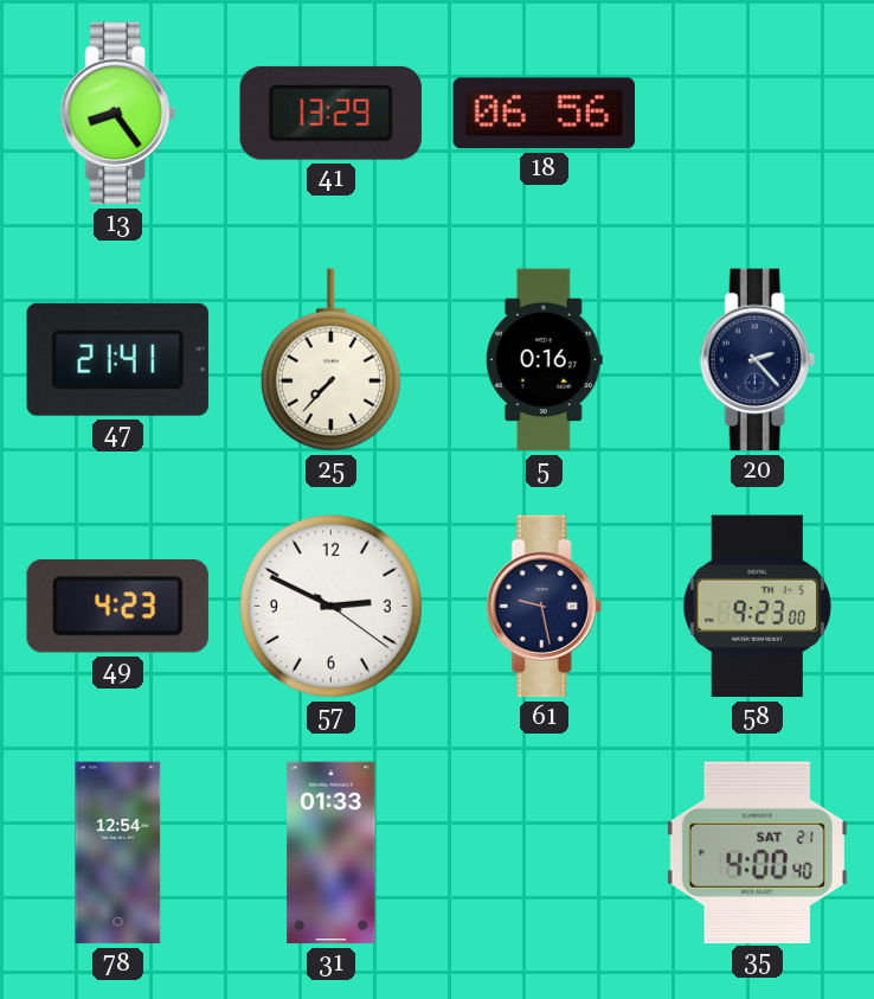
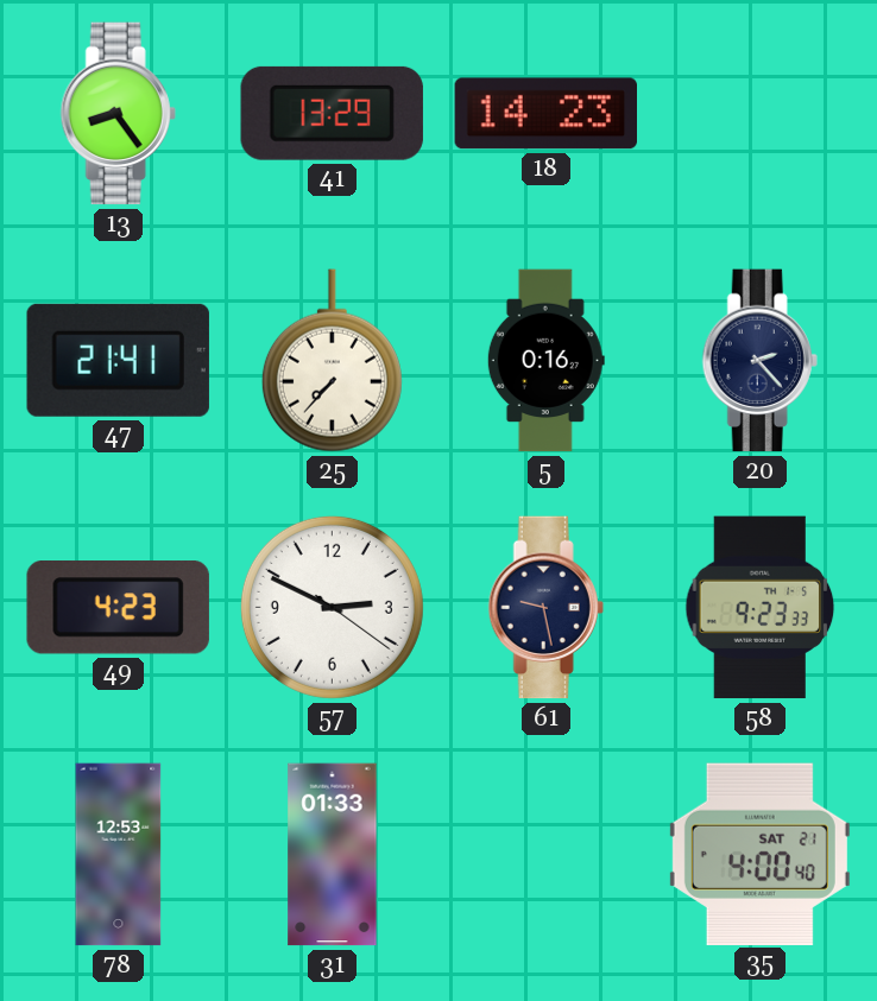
18: 06:56 -> 14:23
58: 9:23:00 -> 9:23:33
78: 12:54 -> 12:53
